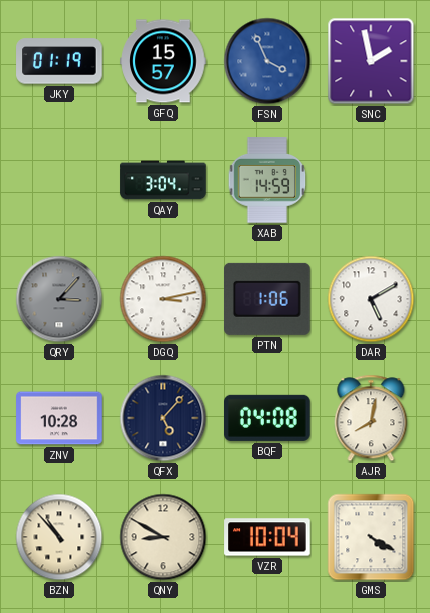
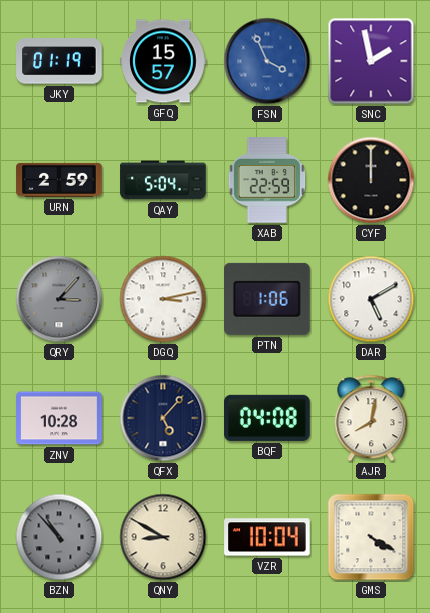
URN: none -> 2:59
QAY: 3:04 -> 5:04
XAB: 14:59 -> 22:59
CYF: none -> 12:00
BZN dial: cream -> grey
